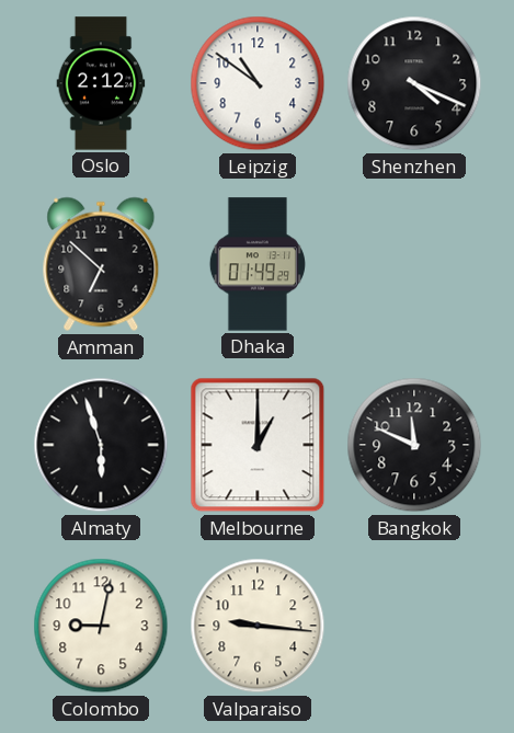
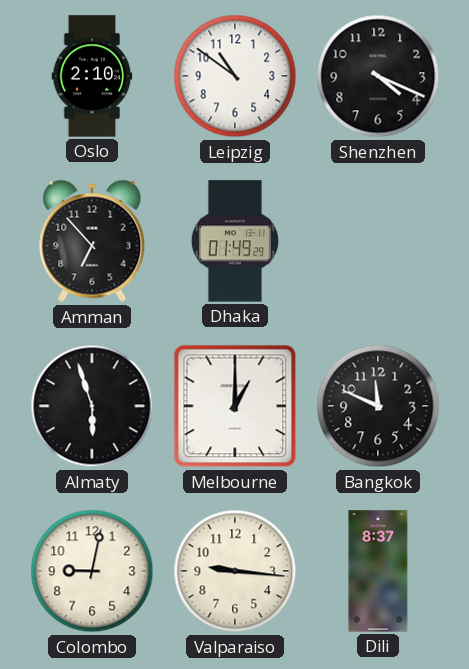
Oslo: 2:12 -> 2:10
Amman: 6:52 -> 6:53
Dili: none -> 8:37
